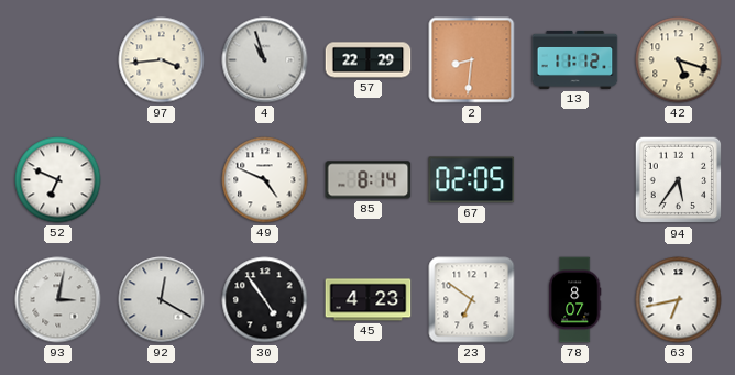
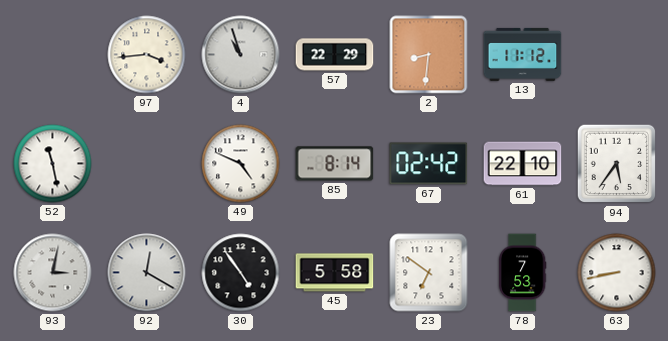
42: 5:18 -> none
52: 6:49 -> 11:28
67: 02:05 -> 02:42
61: none -> 22:10
45: 4:23 -> 5:58
78: 8:07 -> 7:53
63: 6:43 -> 8:43
